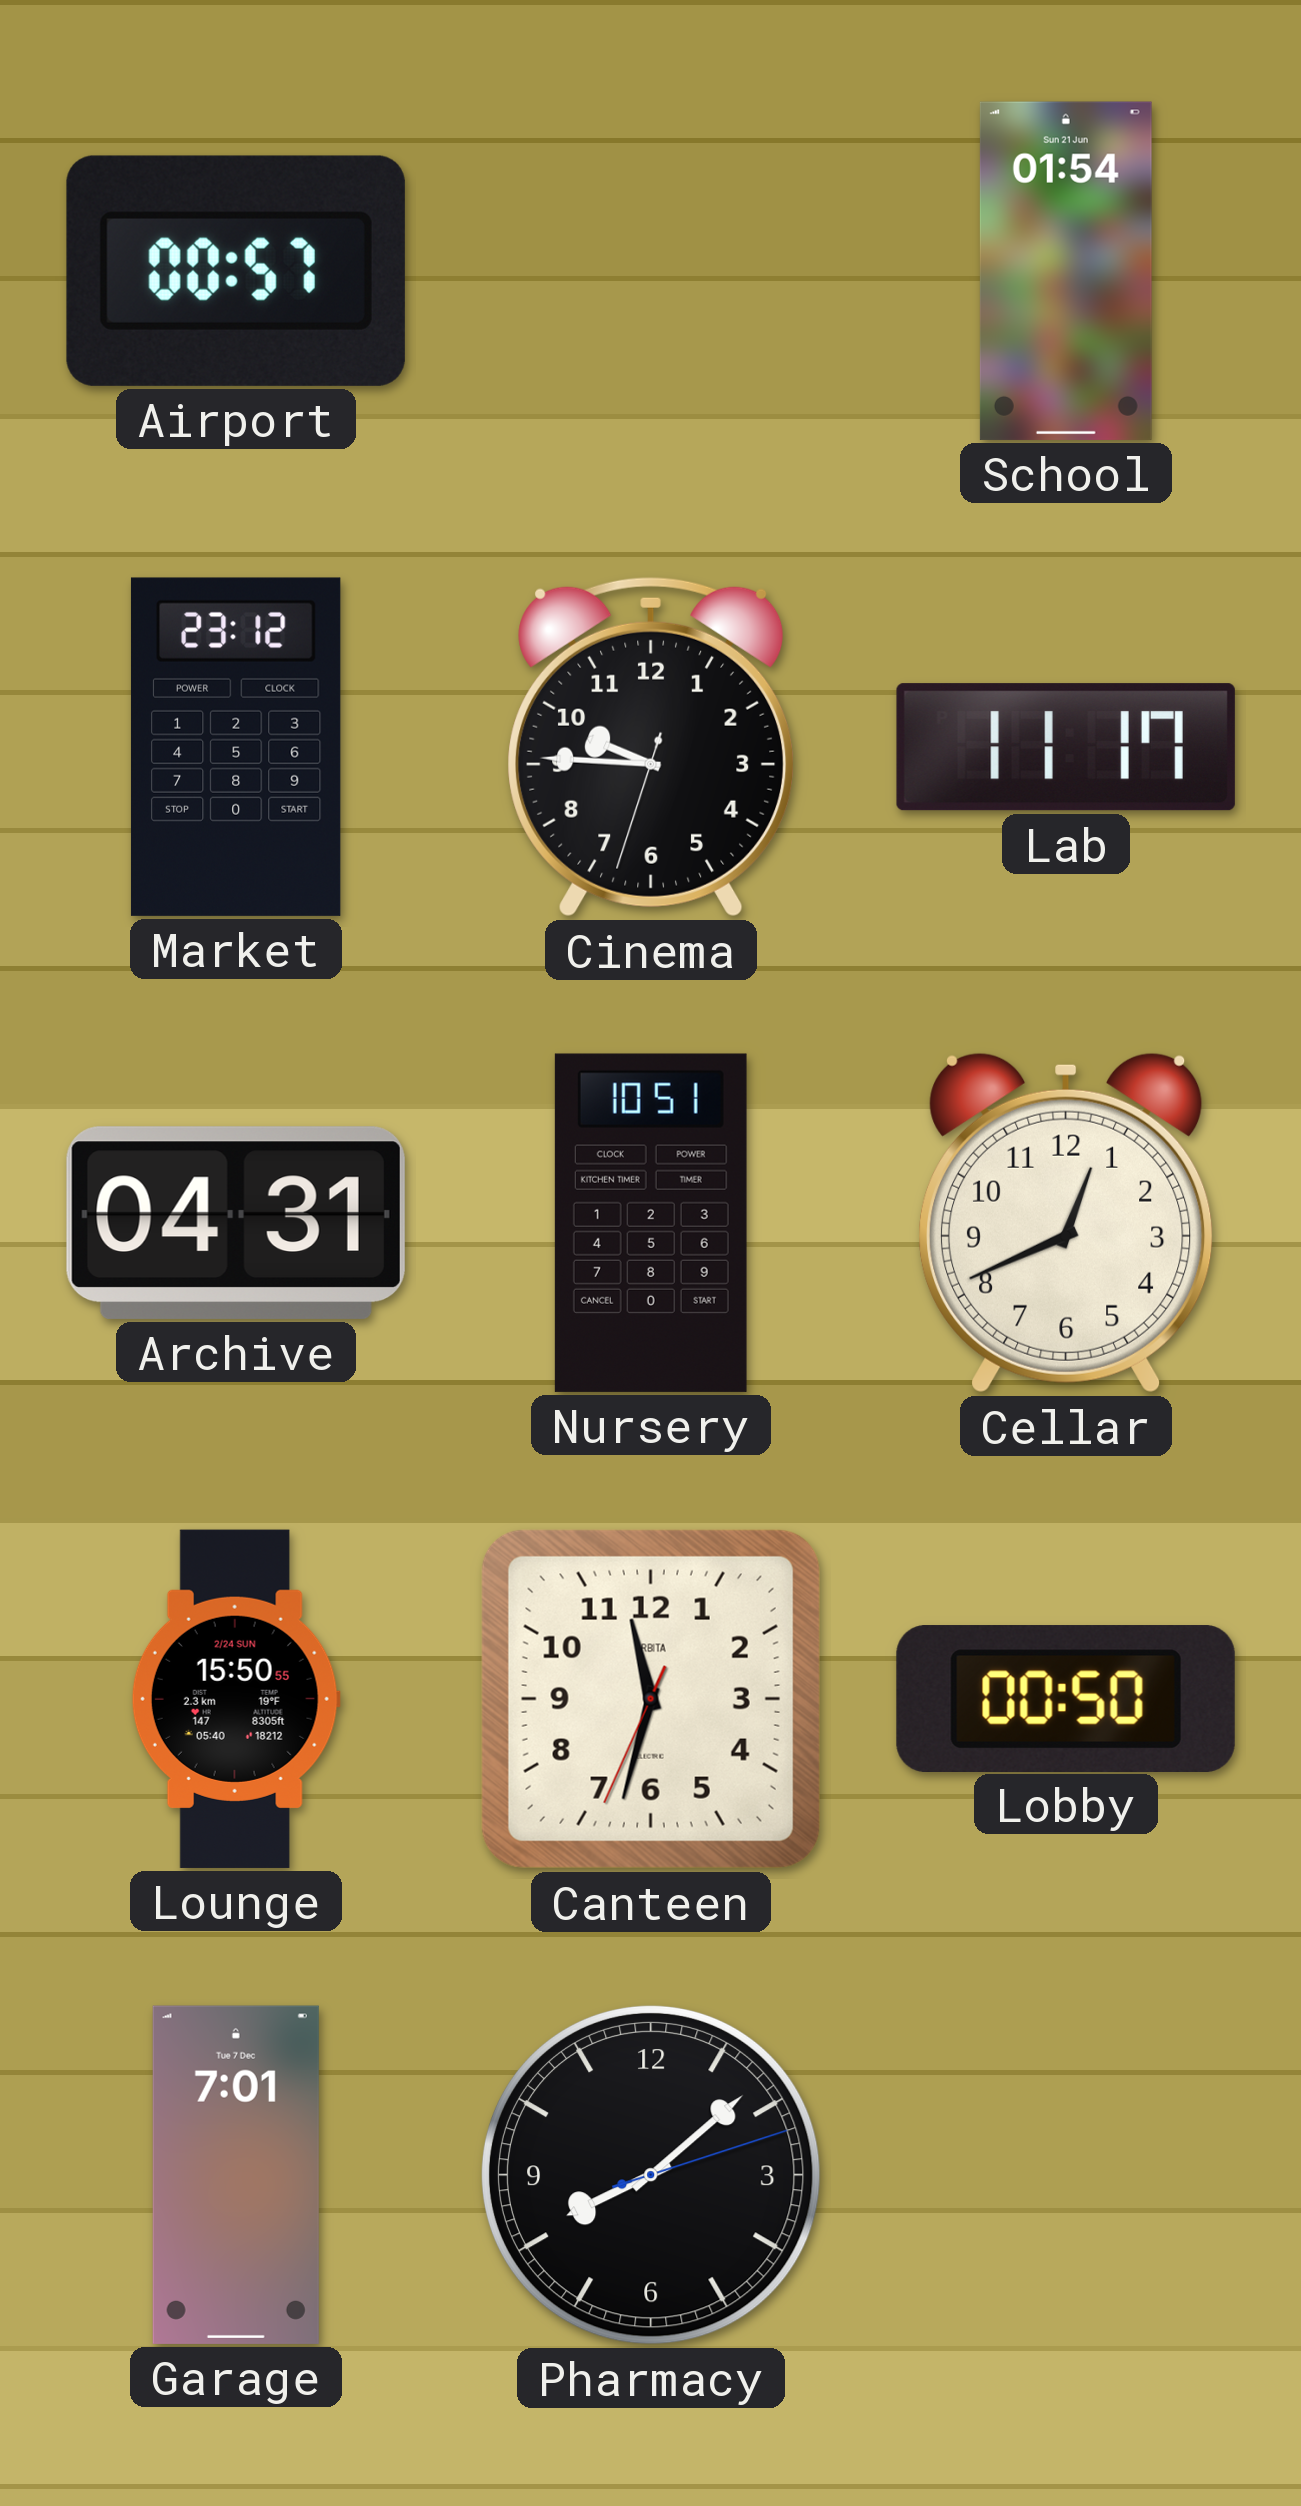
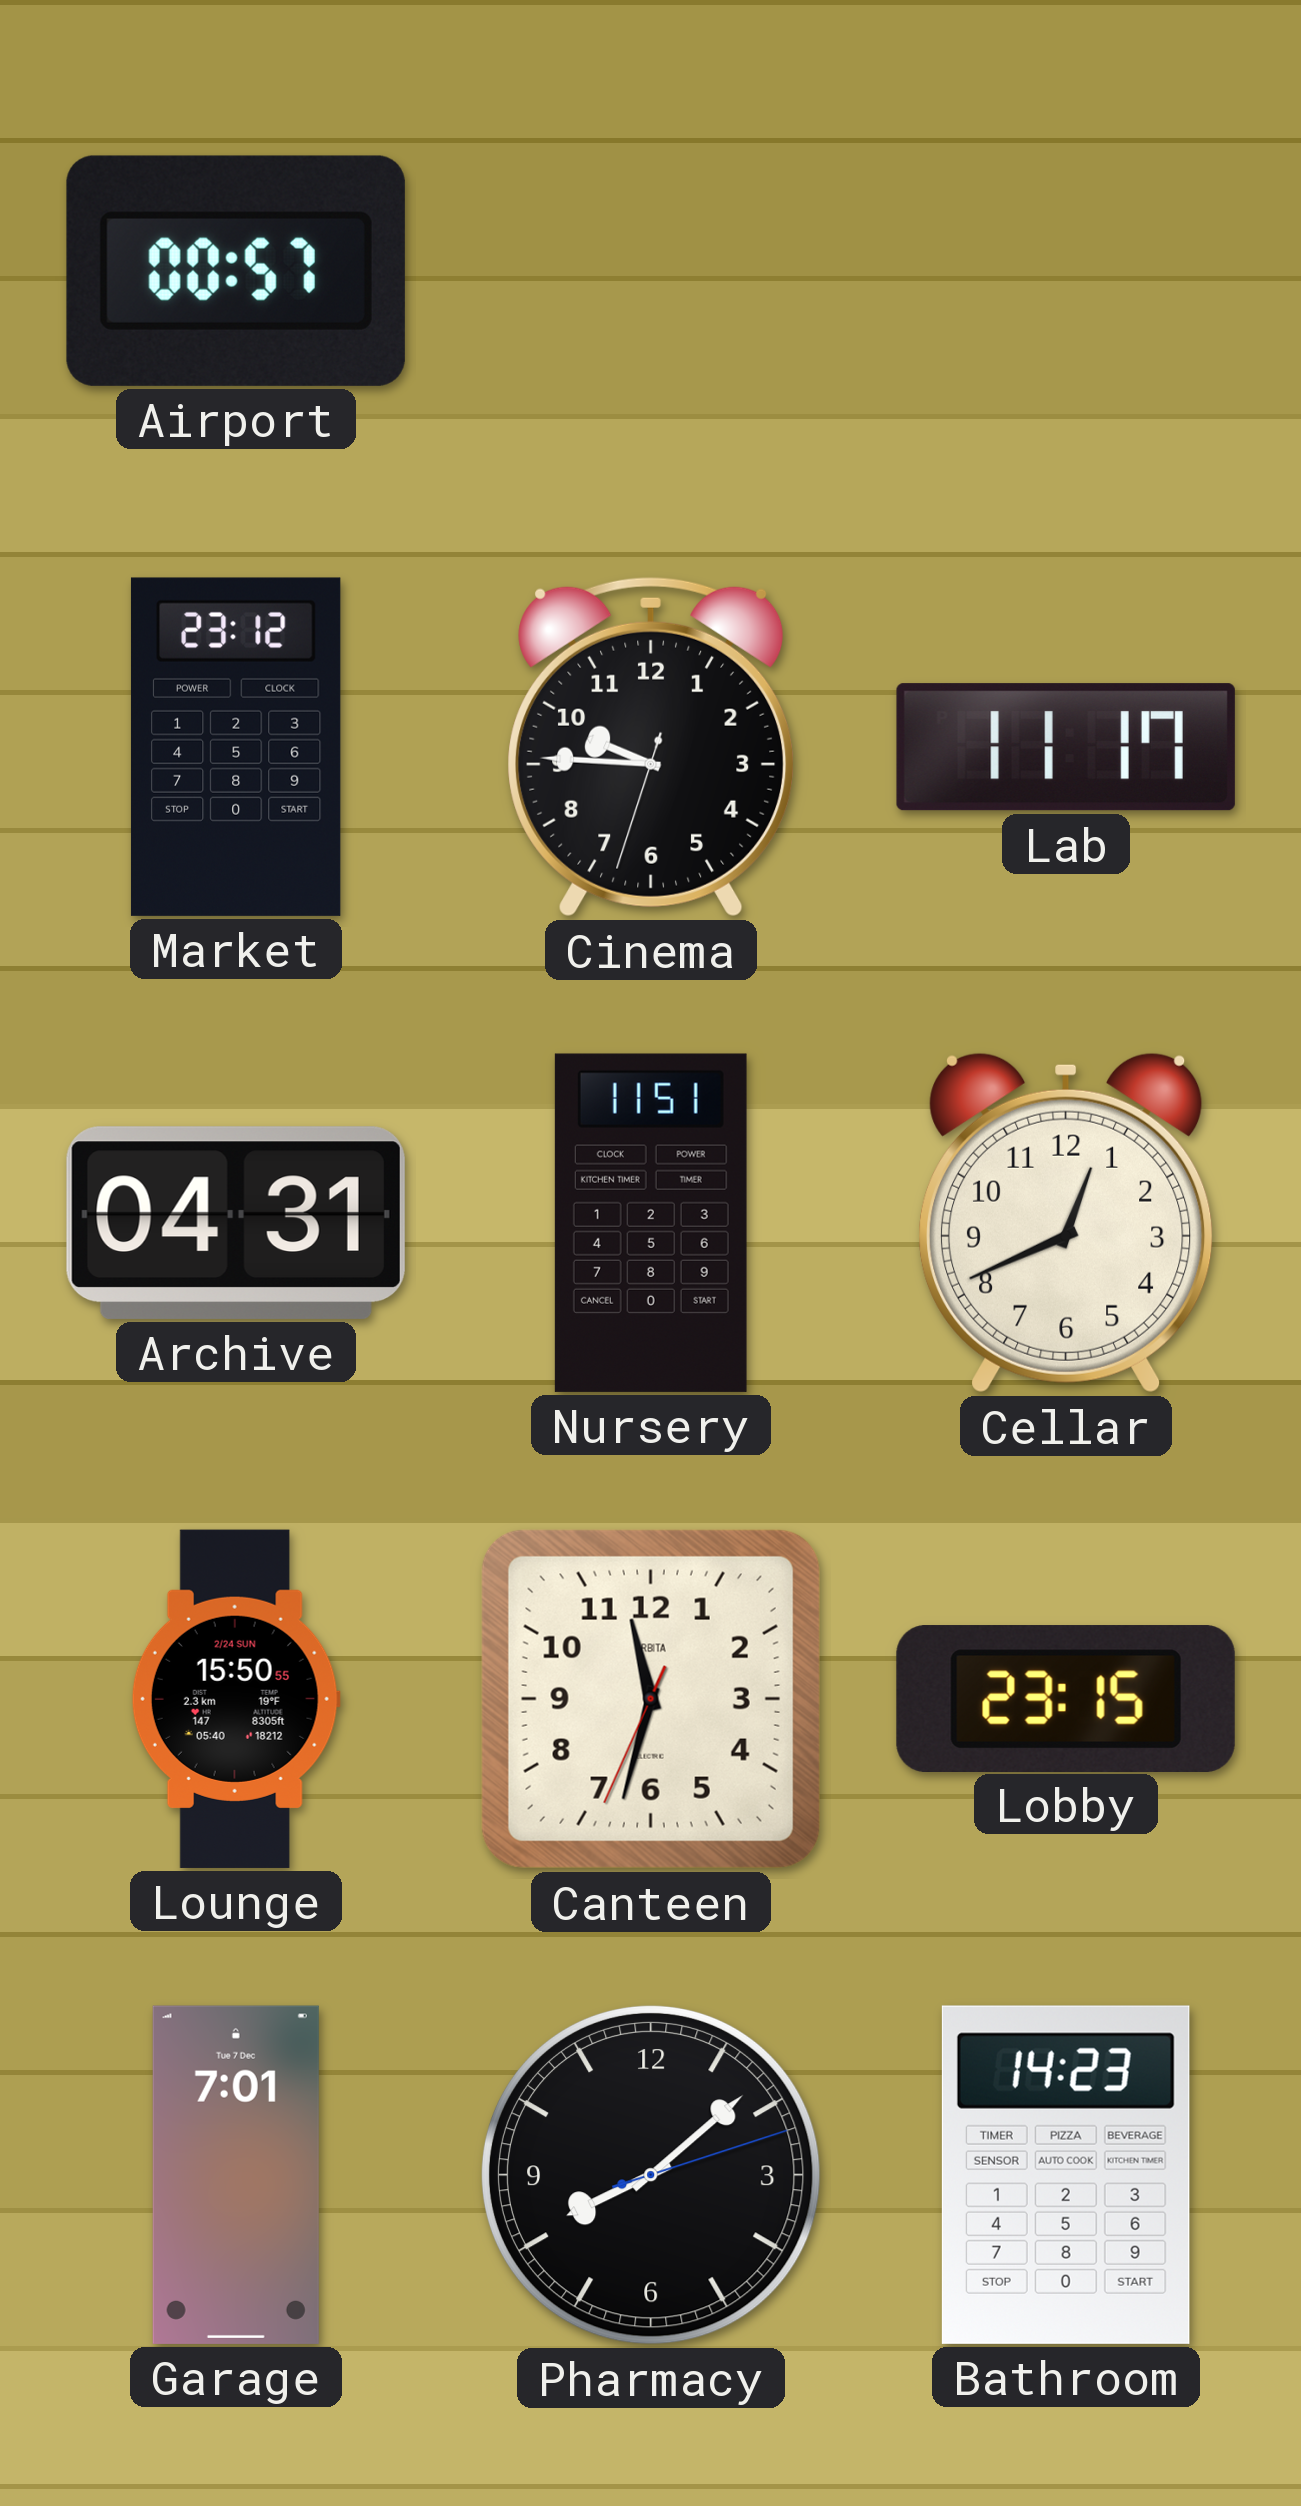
School: 01:54 -> none
Nursery: 10:51 -> 11:51
Lobby: 00:50 -> 23:15
Bathroom: none -> 14:23
